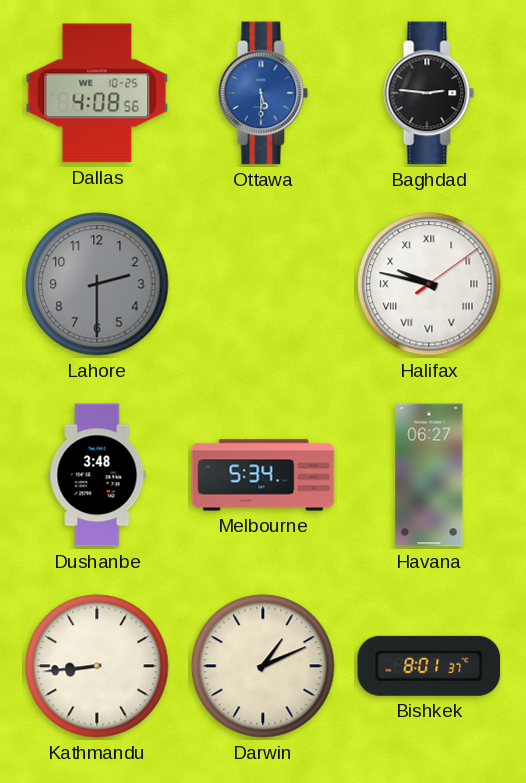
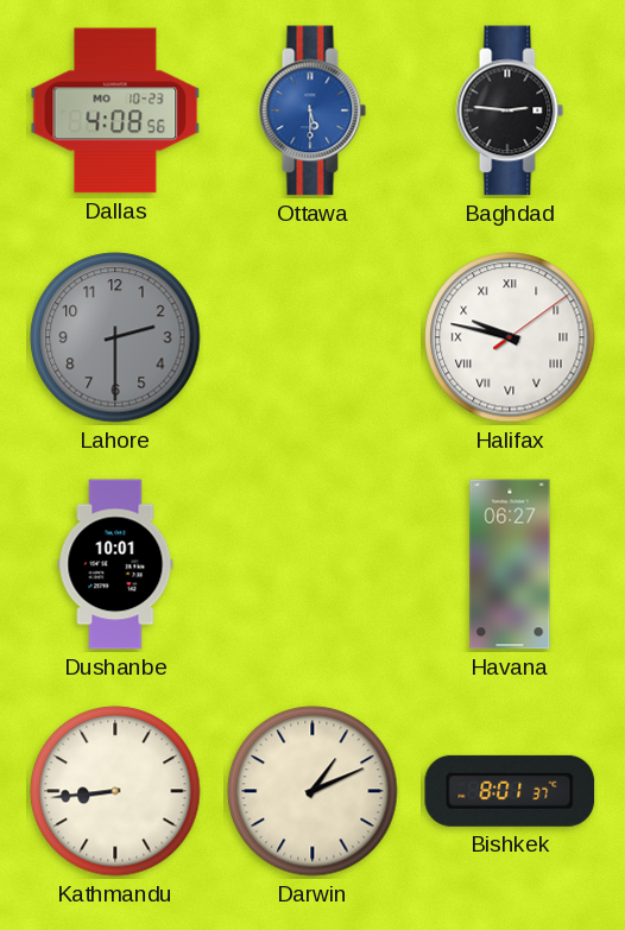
Dallas date: WE 10-25 -> MO 10-23
Dushanbe: 3:48 -> 10:01
Melbourne: 5:34 -> none
